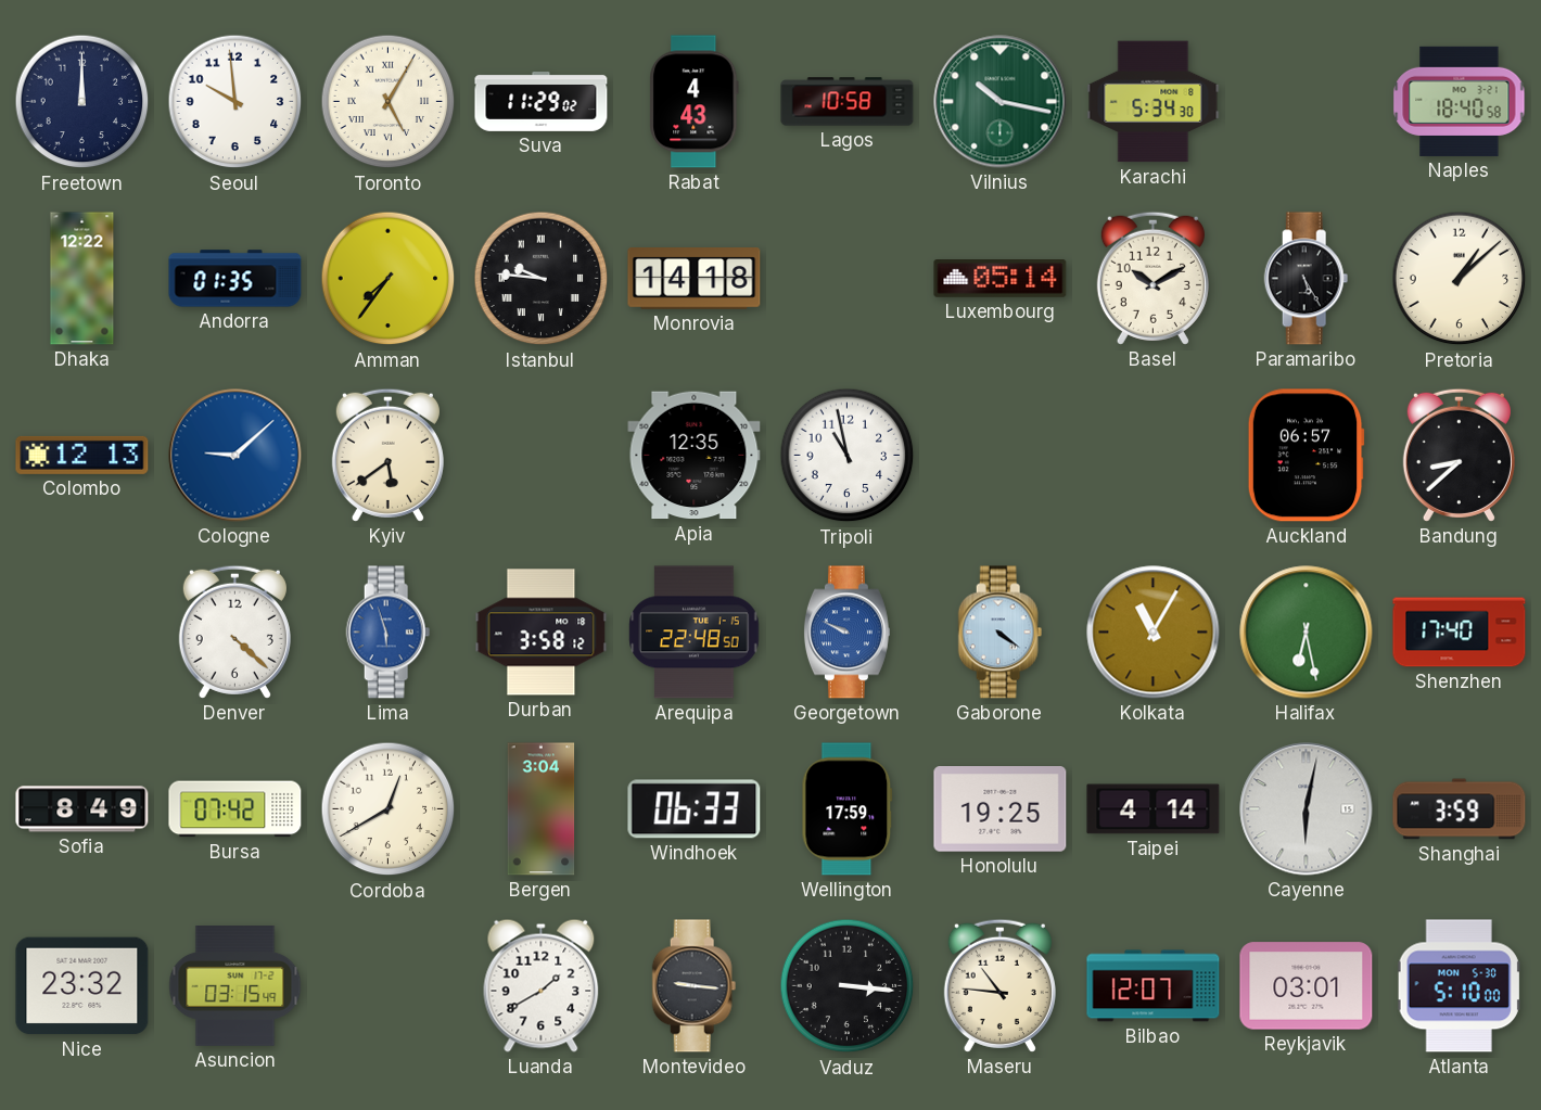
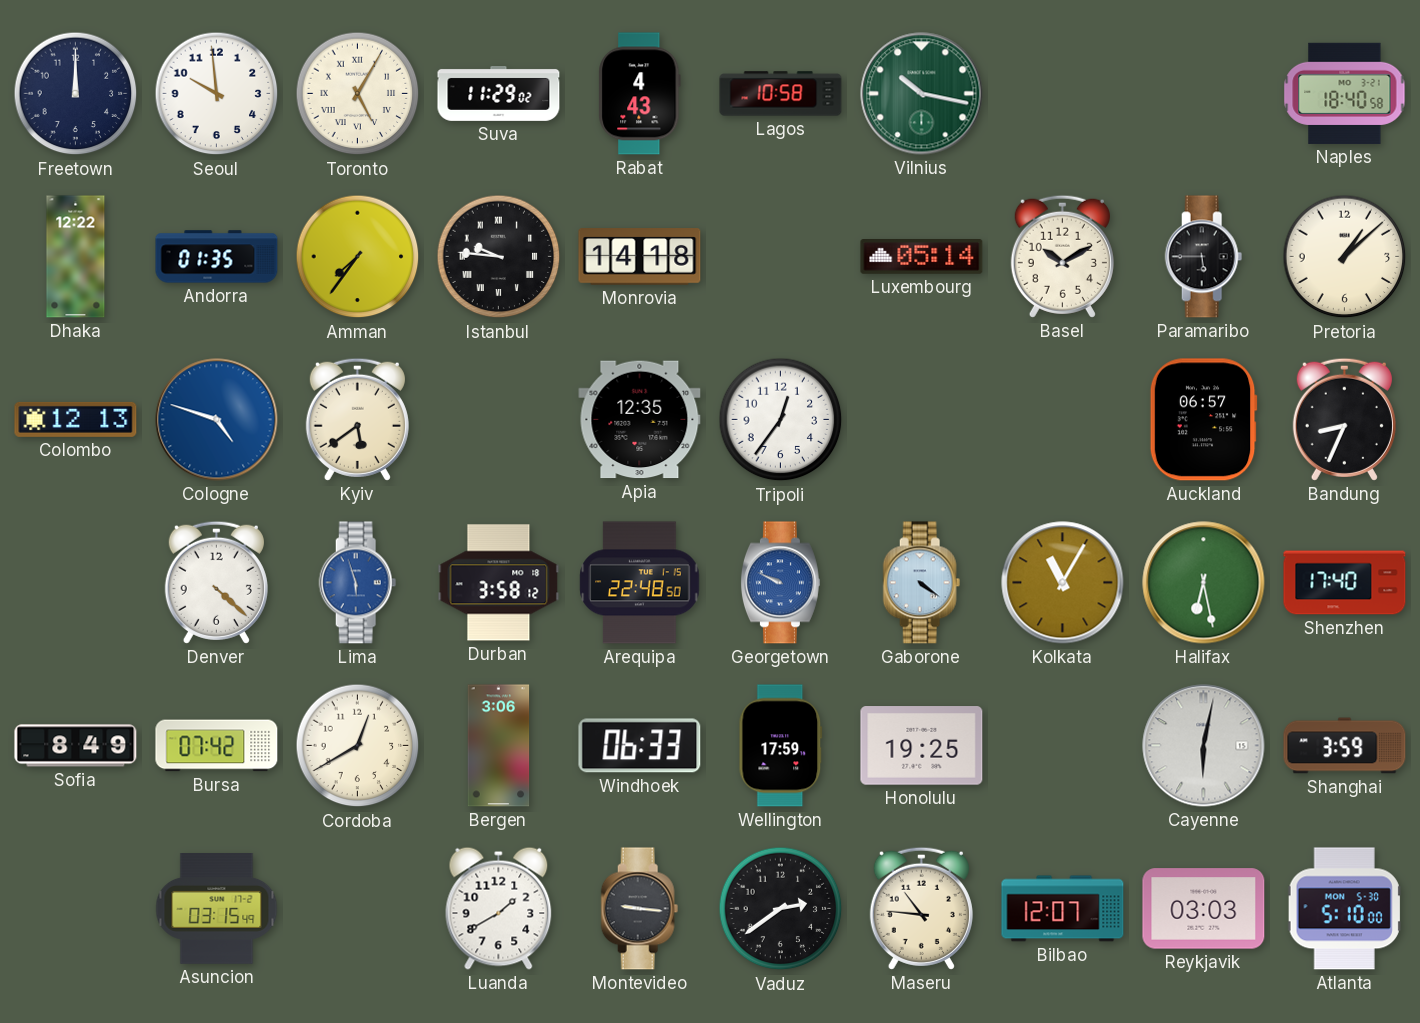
Karachi: 5:34 -> none
Paramaribo: 5:25 -> 5:45
Cologne: 9:08 -> 4:48
Tripoli: 10:58 -> 12:36
Bandung: 8:38 -> 8:34
Bergen: 3:04 -> 3:06
Taipei: 4:14 -> none
Nice: 23:32 -> none
Vaduz: 3:16 -> 2:39
Reykjavik: 03:01 -> 03:03
